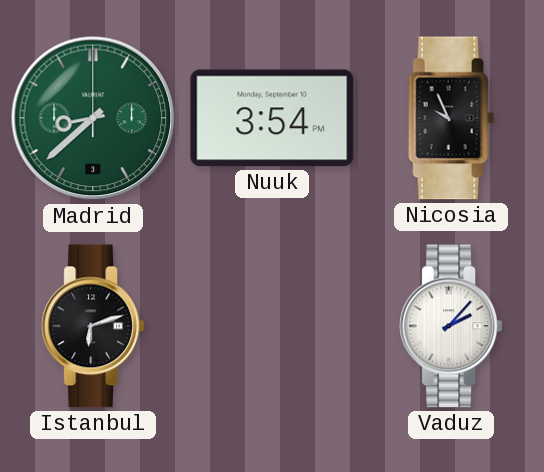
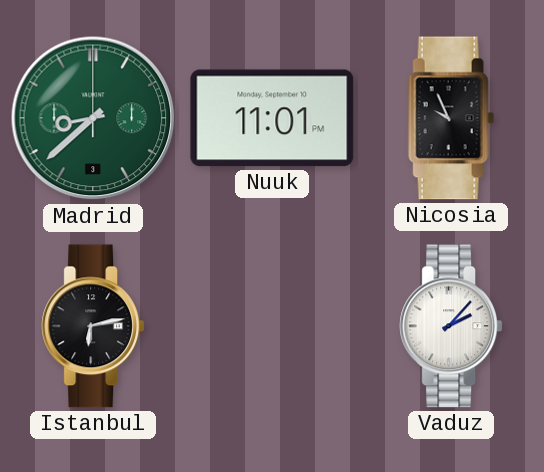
Nuuk: 3:54 -> 11:01
Istanbul: 6:12 -> 6:13
